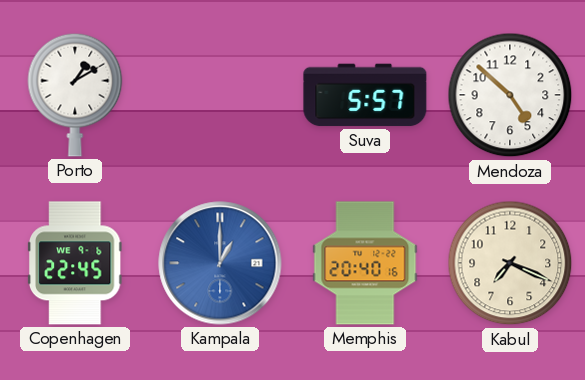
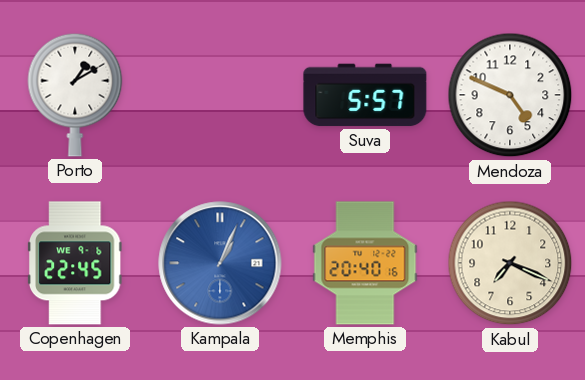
Mendoza: 4:52 -> 4:49
Kampala: 1:00 -> 1:04
